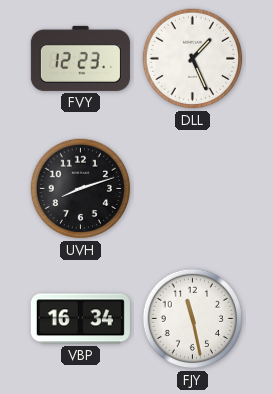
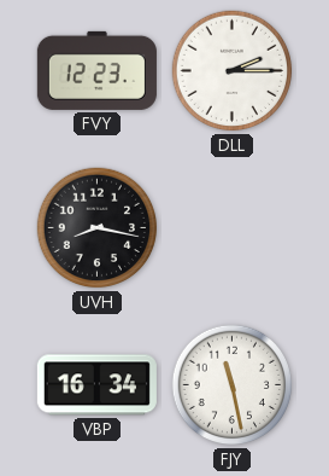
DLL: 1:26 -> 2:15
UVH: 8:12 -> 8:17
